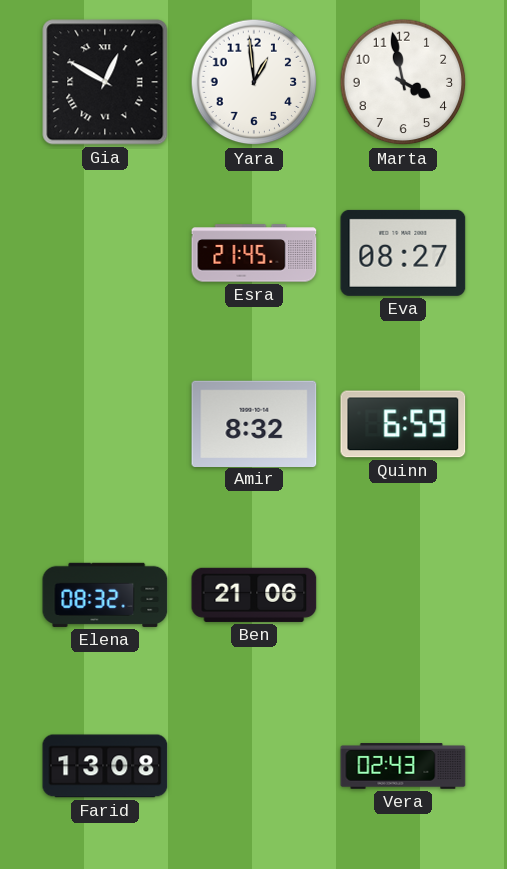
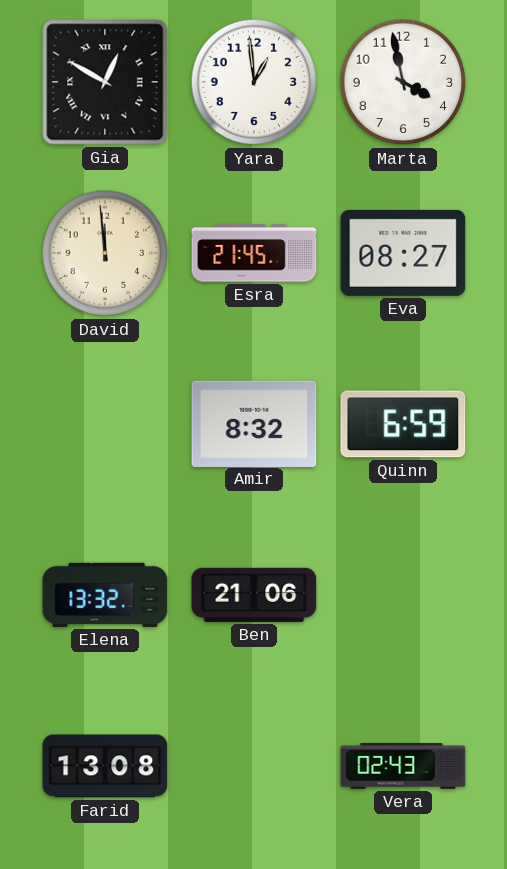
David: none -> 11:59
Elena: 08:32 -> 13:32
